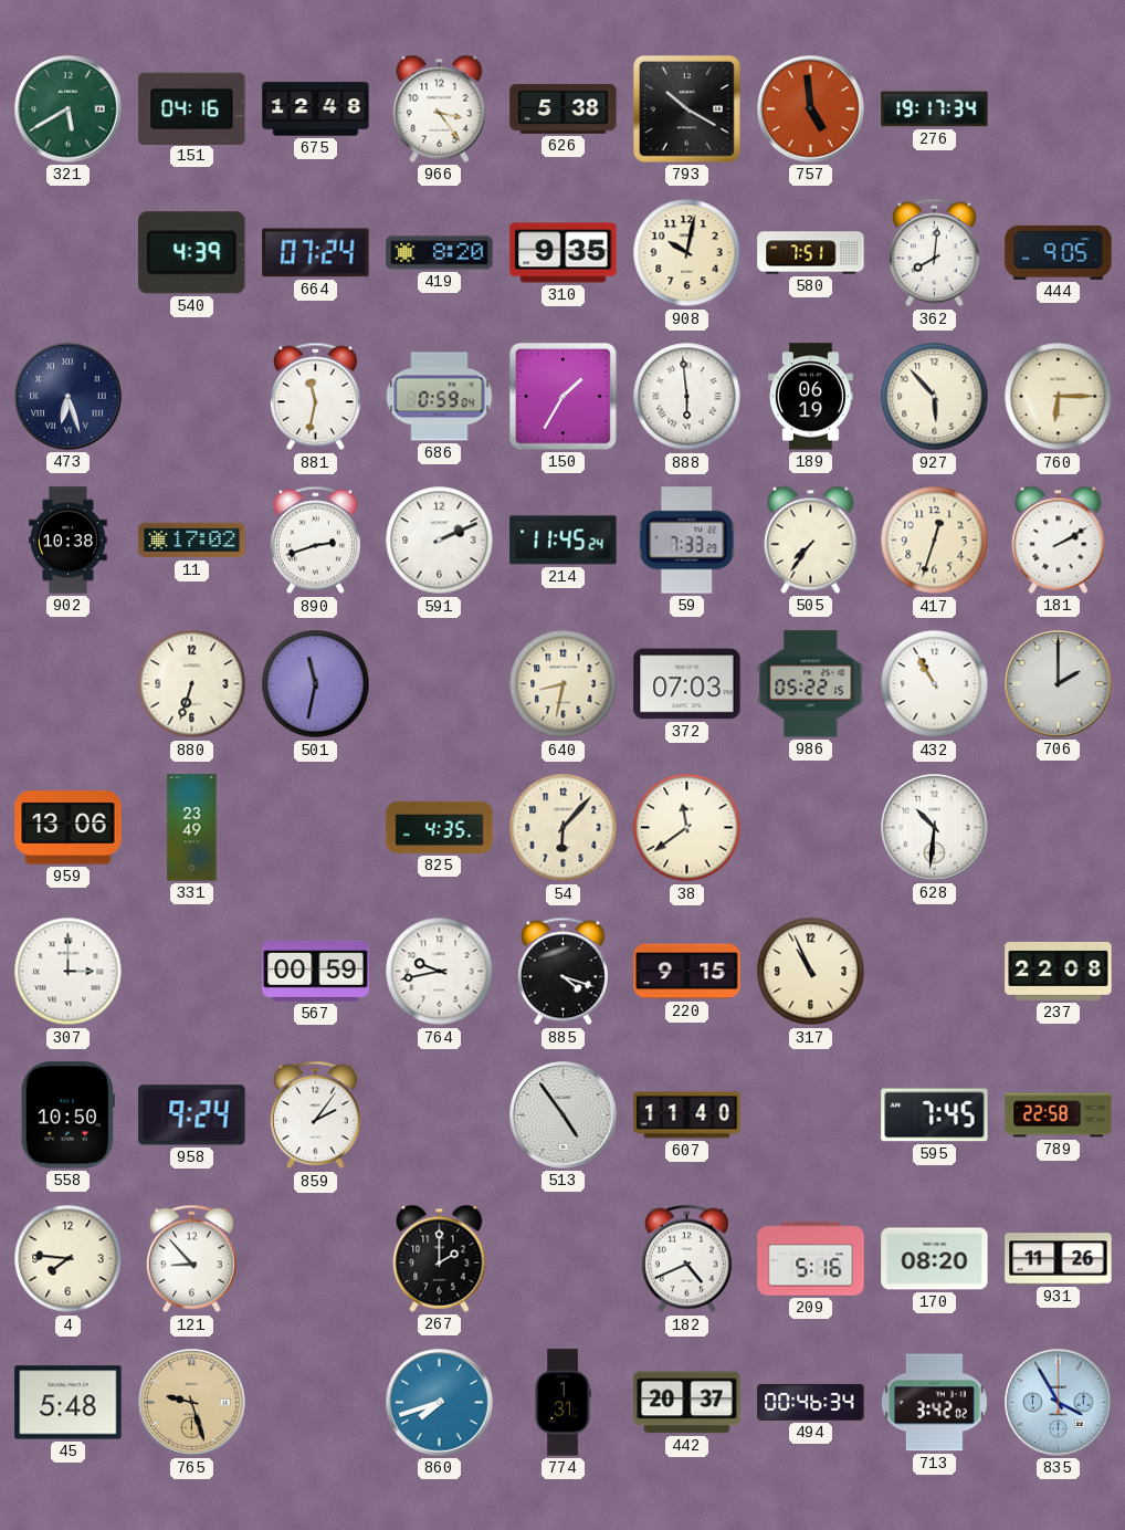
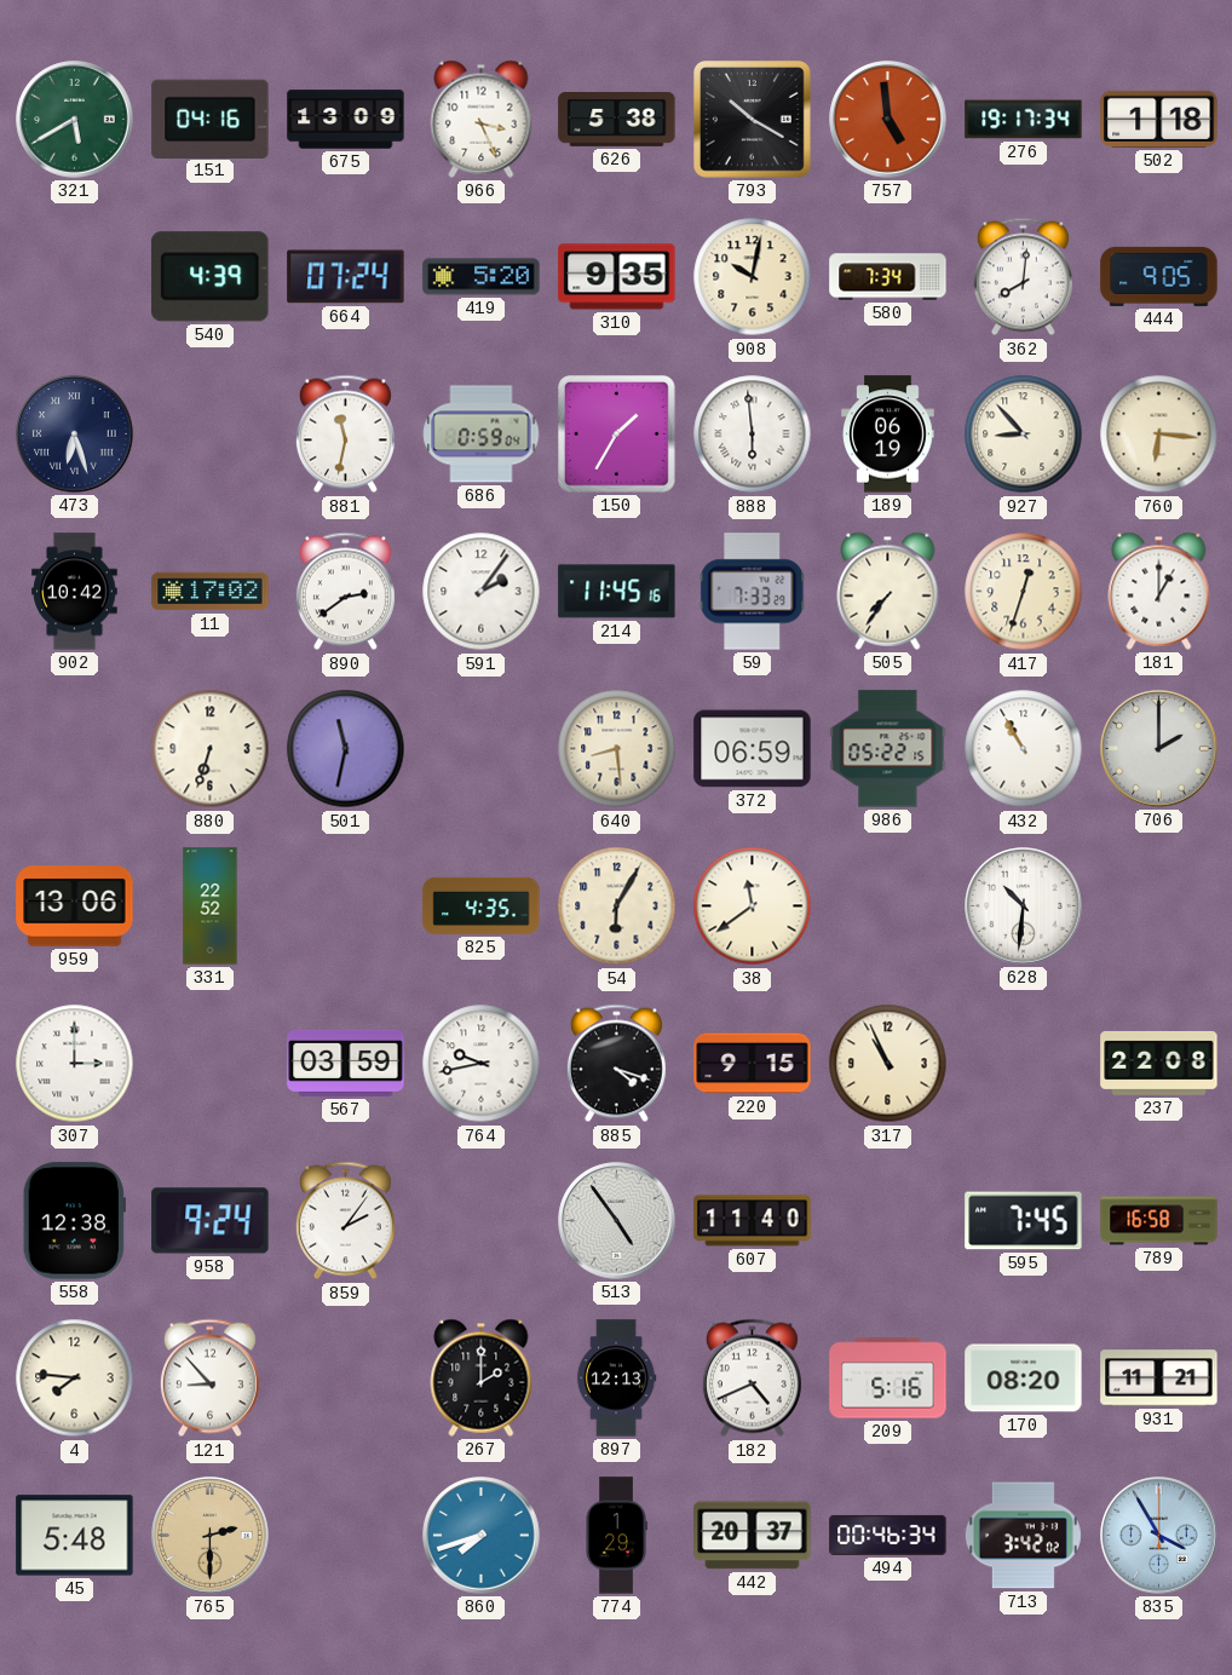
675: 12:48 -> 13:09
966: 3:24 -> 3:26
502: none -> 1:18
419: 8:20 -> 5:20
580: 7:51 -> 7:34
927: 5:53 -> 8:53
760: 6:15 -> 6:16
902: 10:38 -> 10:42
890: 2:42 -> 2:39
591: 2:11 -> 2:06
214: 11:45:24 -> 11:45:16
181: 2:10 -> 1:00
640: 8:32 -> 8:29
372: 07:03 -> 06:59
331: 23:49 -> 22:52
54: 6:07 -> 6:05
567: 00:59 -> 03:59
558: 10:50 -> 12:38
789: 22:58 -> 16:58
897: none -> 12:13
931: 11:26 -> 11:21
765: 9:27 -> 2:30
774: 1:31 -> 1:29
